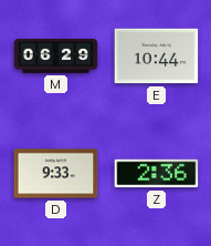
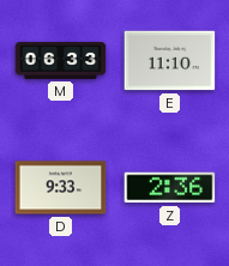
M: 06:29 -> 06:33
E: 10:44 -> 11:10
